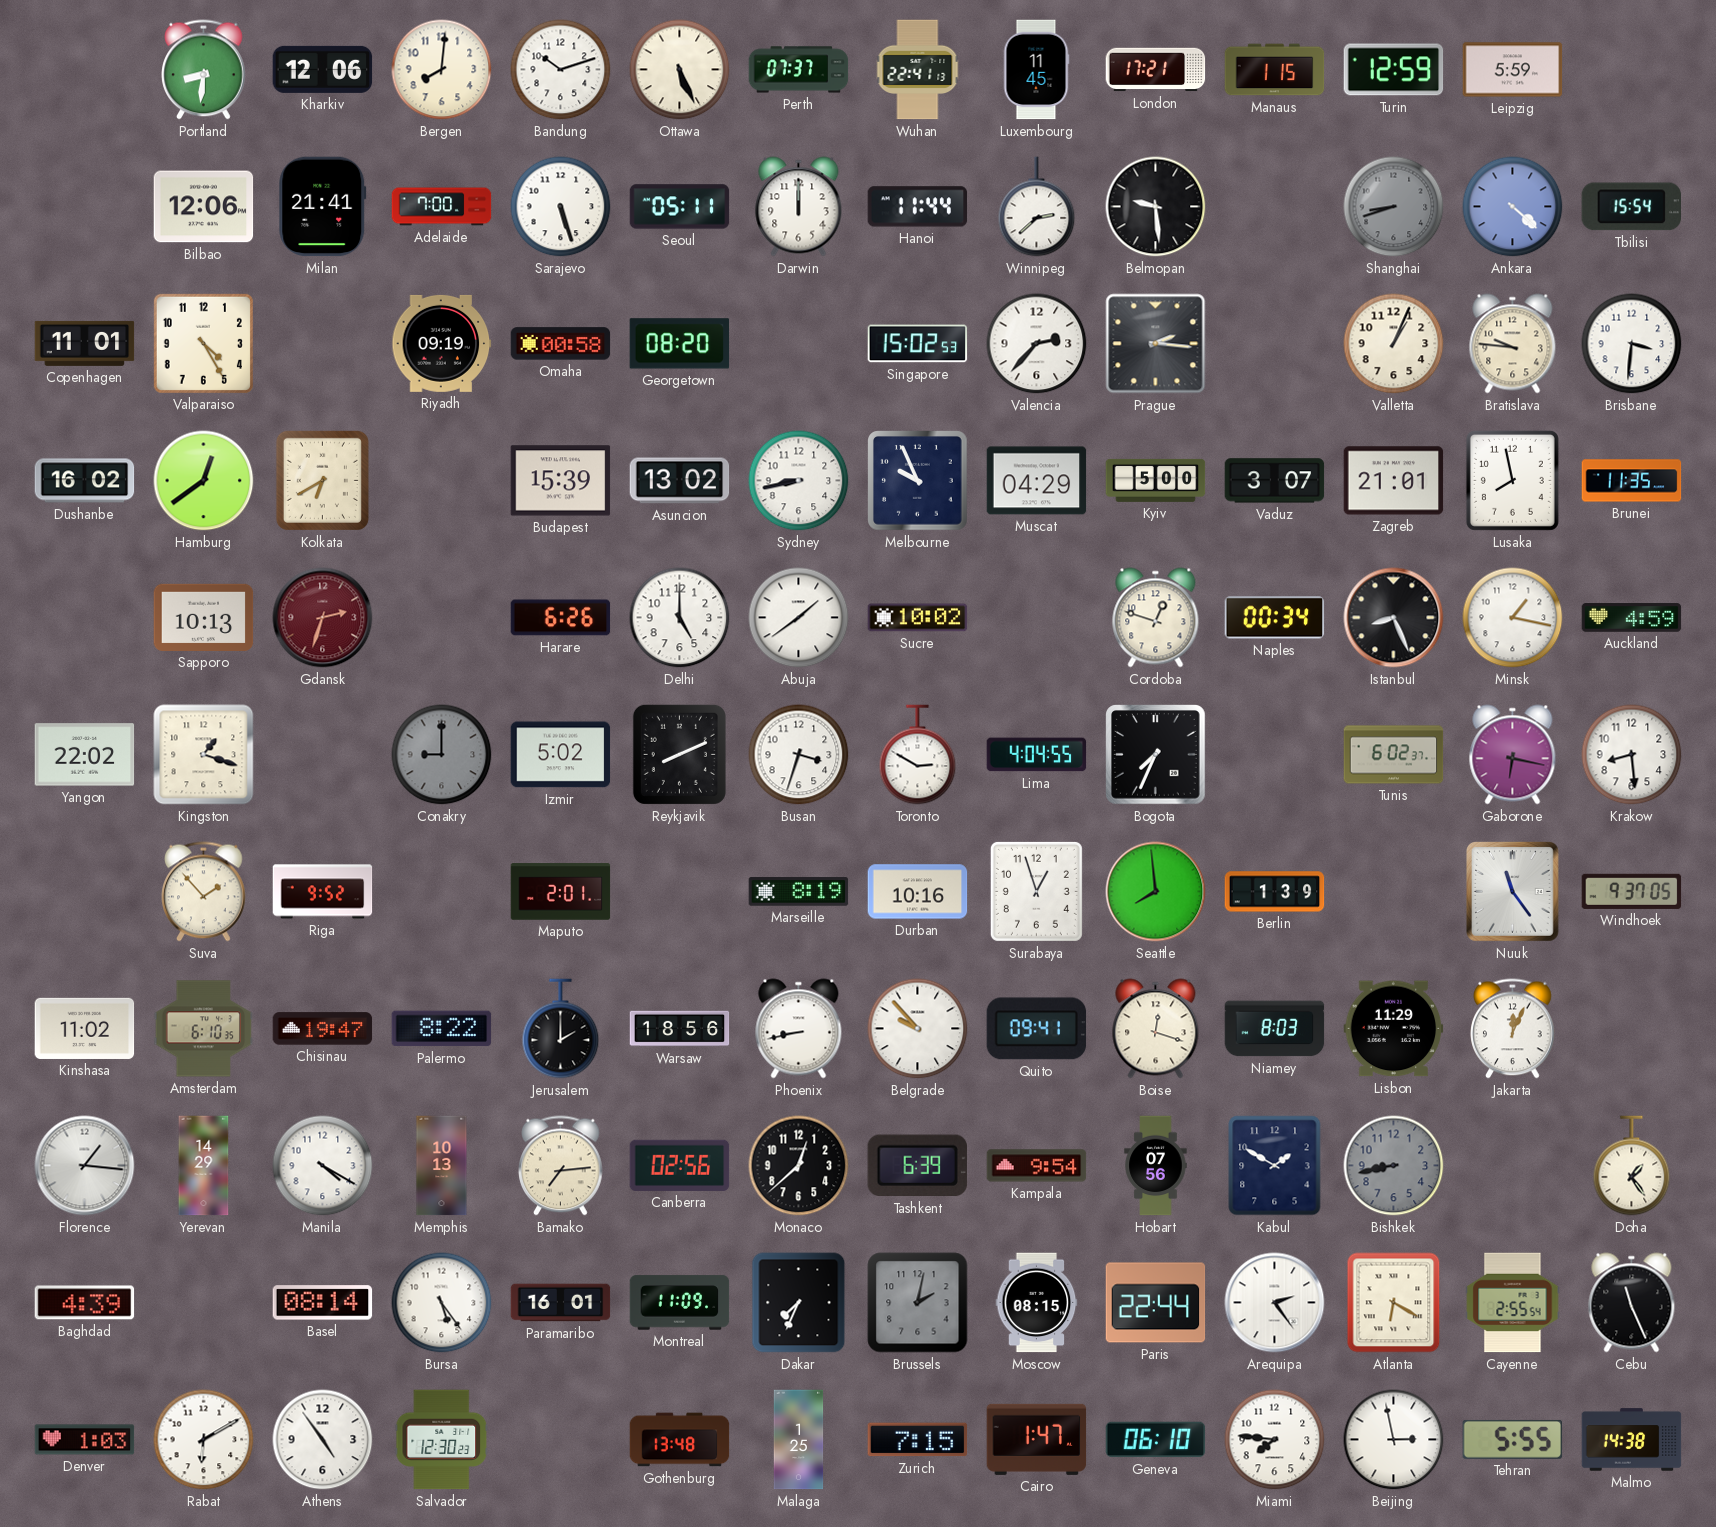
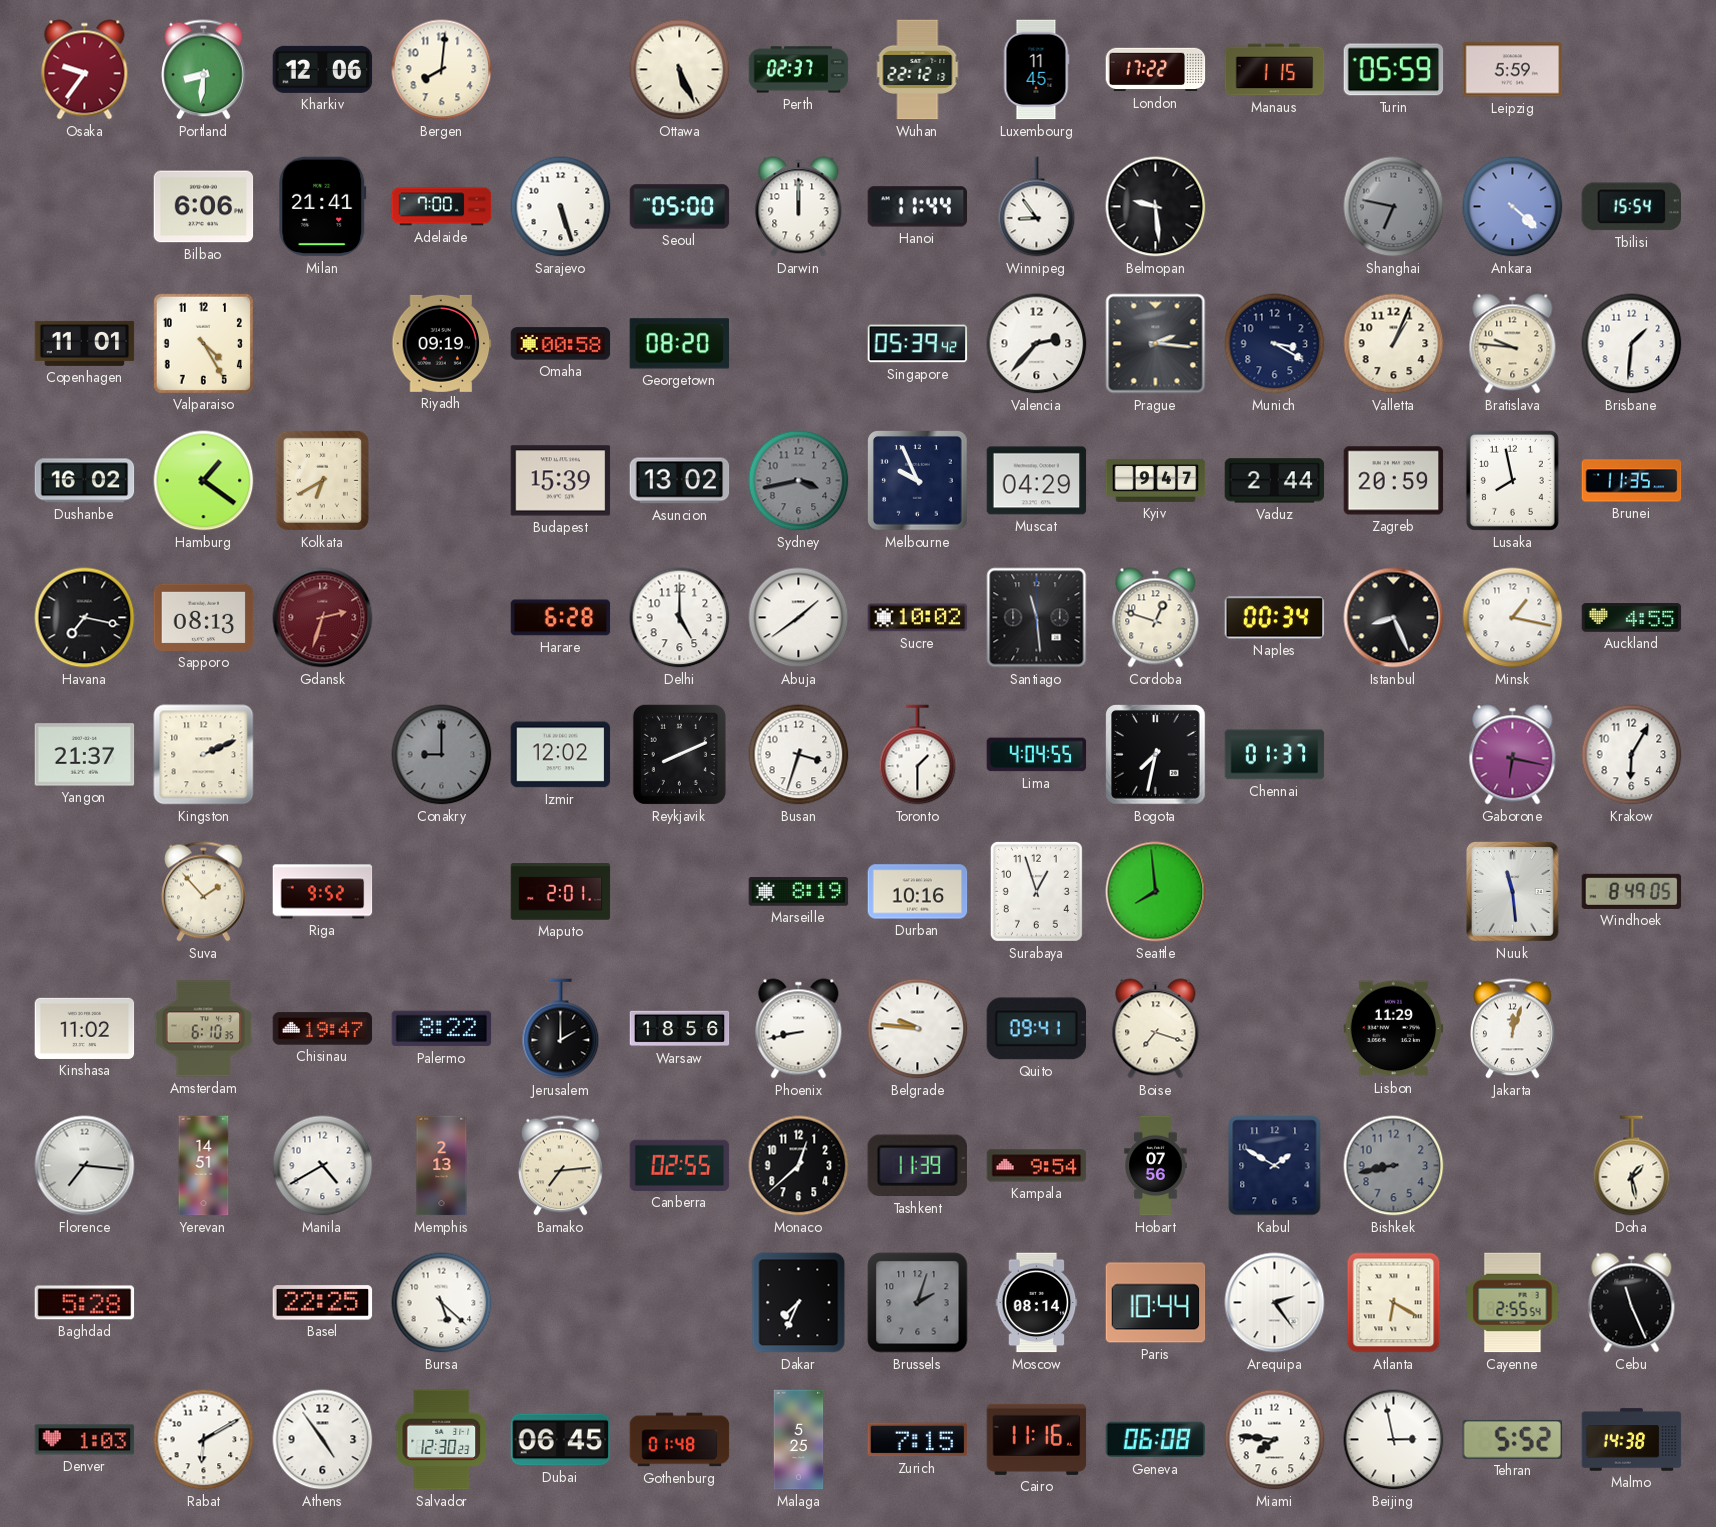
Osaka: none -> 9:36
Bandung: 10:12 -> none
Perth: 07:37 -> 02:37
Wuhan: 22:41 -> 22:12
London: 17:21 -> 17:22
Turin: 12:59 -> 05:59
Bilbao: 12:06 -> 6:06
Seoul: 05:11 -> 05:00
Winnipeg: 2:38 -> 8:54
Shanghai: 8:42 -> 6:47
Singapore: 15:02 -> 05:39
Munich: none -> 3:20
Brisbane: 3:31 -> 1:31
Hamburg: 12:39 -> 1:21
Sydney: 8:43 -> 3:43
Sydney dial: white -> grey
Kyiv: 5:00 -> 9:47
Vaduz: 3:07 -> 2:44
Zagreb: 21:01 -> 20:59
Havana: none -> 7:17
Sapporo: 10:13 -> 08:13
Harare: 6:26 -> 6:28
Santiago: none -> 11:29
Auckland: 4:59 -> 4:55
Yangon: 22:02 -> 21:37
Kingston: 1:18 -> 2:11
Izmir: 5:02 -> 12:02
Toronto: 2:50 -> 1:30
Bogota: 7:34 -> 7:32
Chennai: none -> 01:37
Tunis: 6:02 -> none
Krakow: 8:29 -> 6:05
Berlin: 1:39 -> none
Nuuk: 11:24 -> 11:29
Windhoek: 9:37 -> 8:49
Belgrade: 9:53 -> 9:46
Boise: 12:18 -> 7:18
Niamey: 8:03 -> none
Jakarta: 12:04 -> 12:03
Florence: 1:16 -> 7:16
Yerevan: 14:29 -> 14:51
Manila: 4:20 -> 4:40
Memphis: 10:13 -> 2:13
Canberra: 02:56 -> 02:55
Tashkent: 6:39 -> 11:39
Doha: 1:24 -> 1:28
Baghdad: 4:39 -> 5:28
Basel: 08:14 -> 22:25
Bursa: 5:24 -> 5:22
Paramaribo: 16:01 -> none
Montreal: 11:09 -> none
Brussels: 2:02 -> 2:03
Moscow: 08:15 -> 08:14
Paris: 22:44 -> 10:44
Dubai: none -> 06:45
Gothenburg: 13:48 -> 01:48
Malaga: 1:25 -> 5:25
Cairo: 1:47 -> 11:16
Geneva: 06:10 -> 06:08
Tehran: 5:55 -> 5:52
